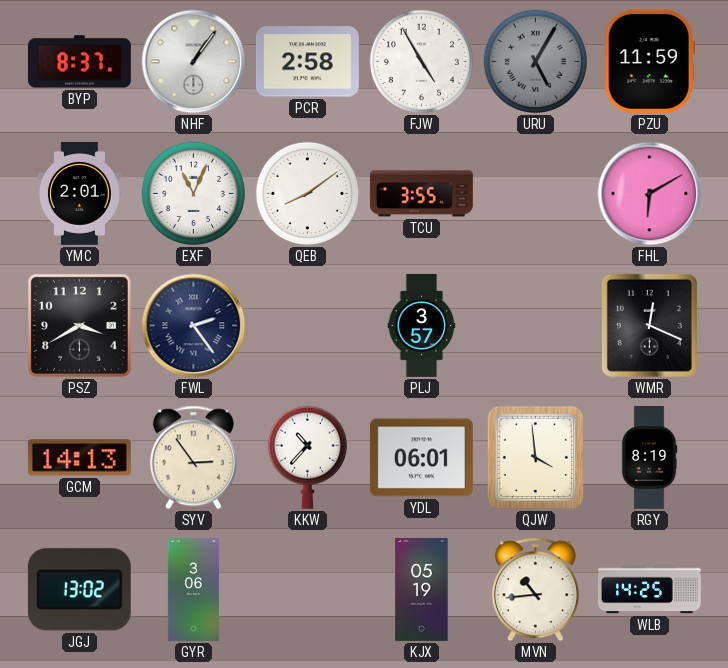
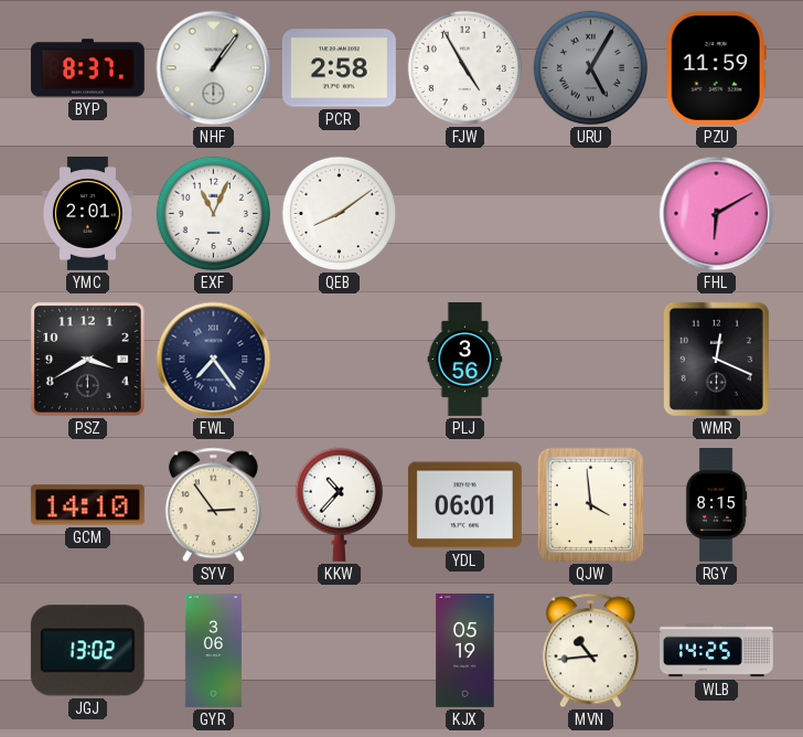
TCU: 3:55 -> none
FWL: 2:24 -> 7:24
PLJ: 3:57 -> 3:56
GCM: 14:13 -> 14:10
RGY: 8:19 -> 8:15
